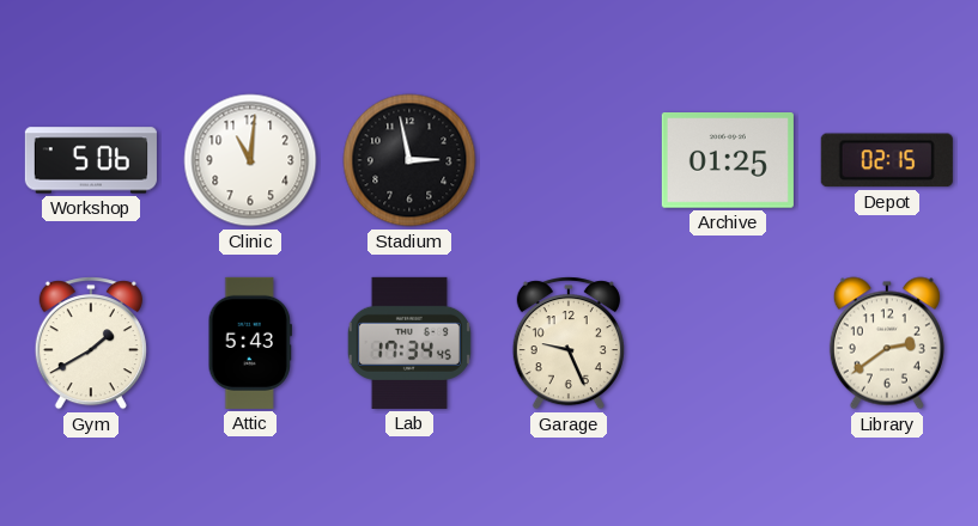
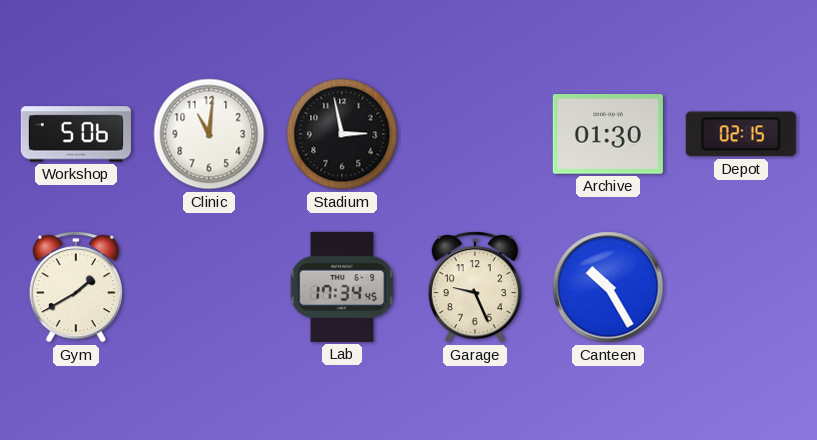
Archive: 01:25 -> 01:30
Attic: 5:43 -> none
Canteen: none -> 10:25
Library: 2:39 -> none
